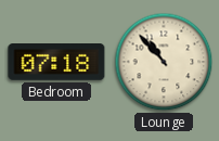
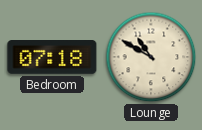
Lounge: 10:53 -> 10:50
